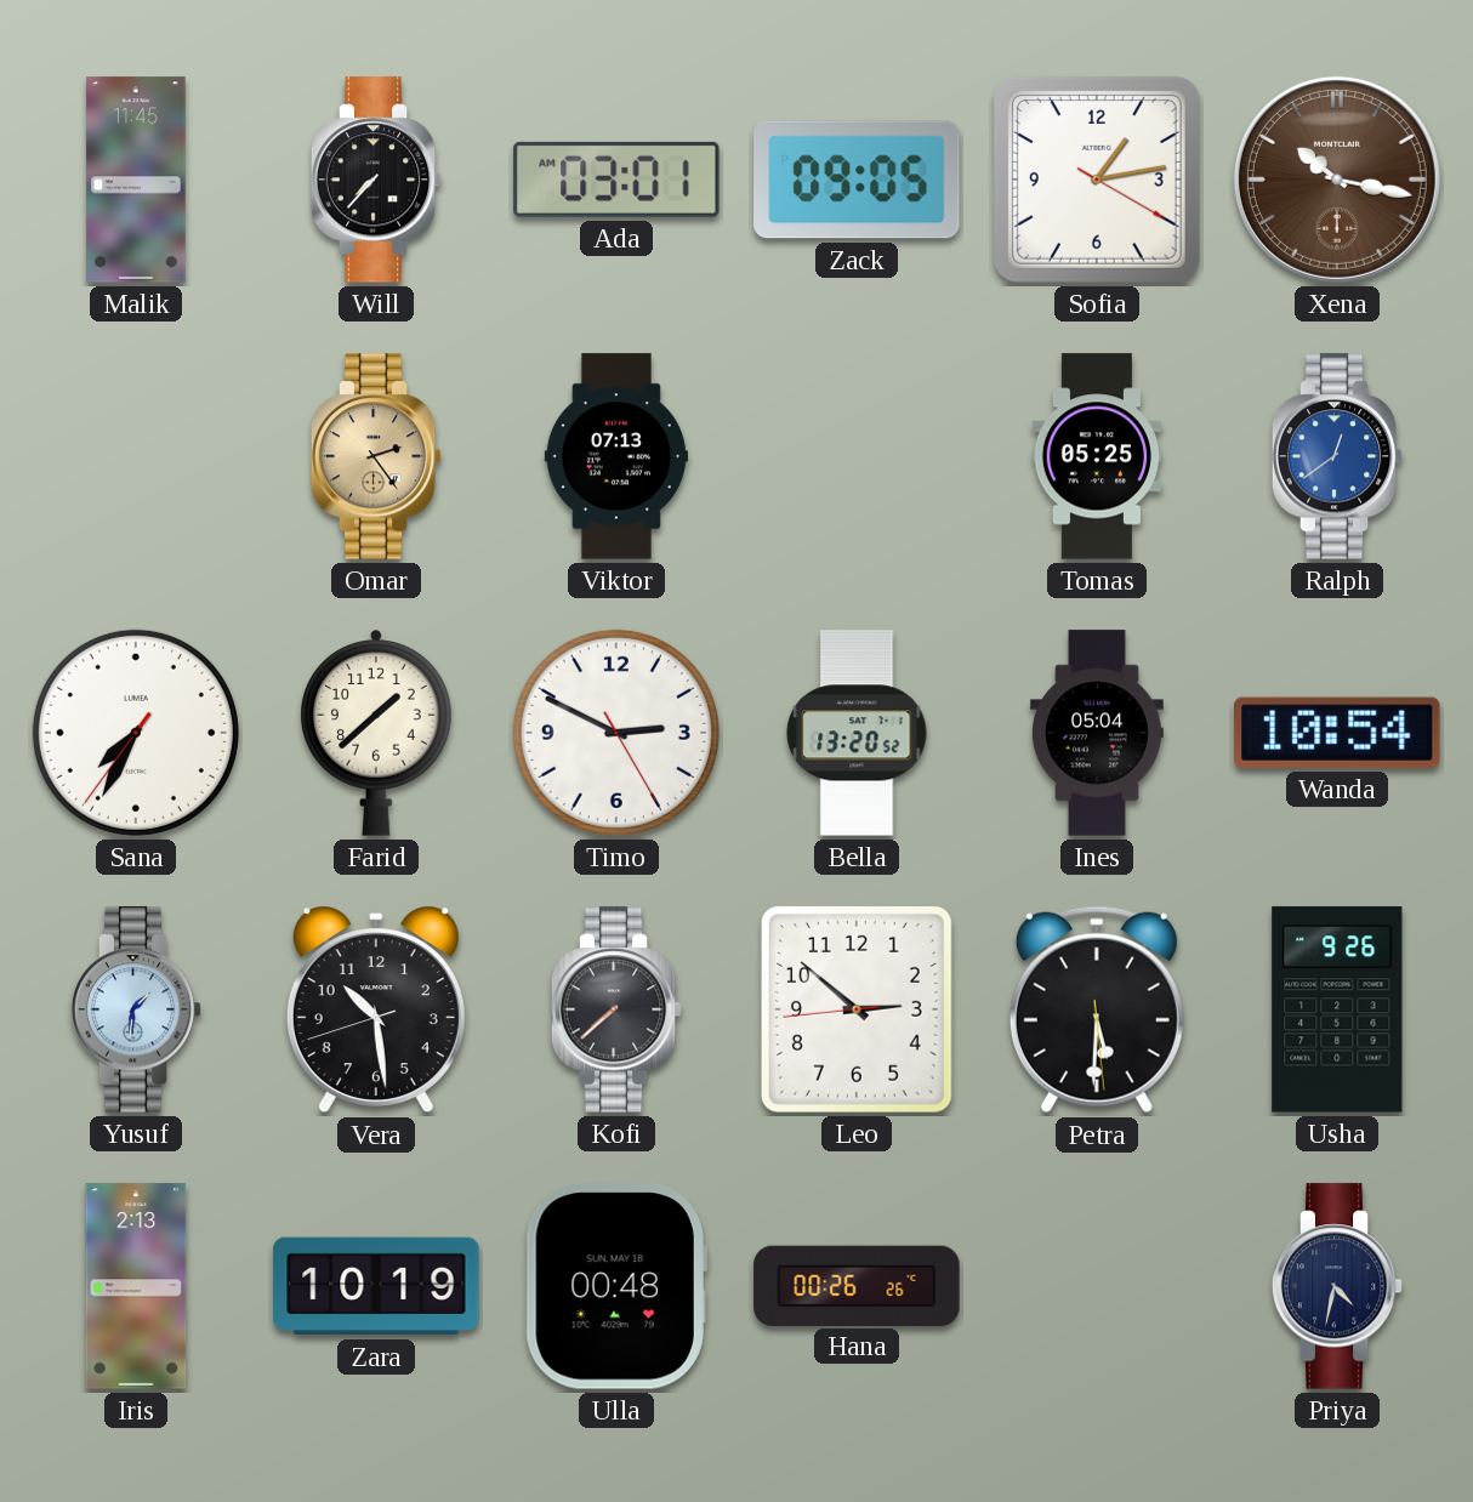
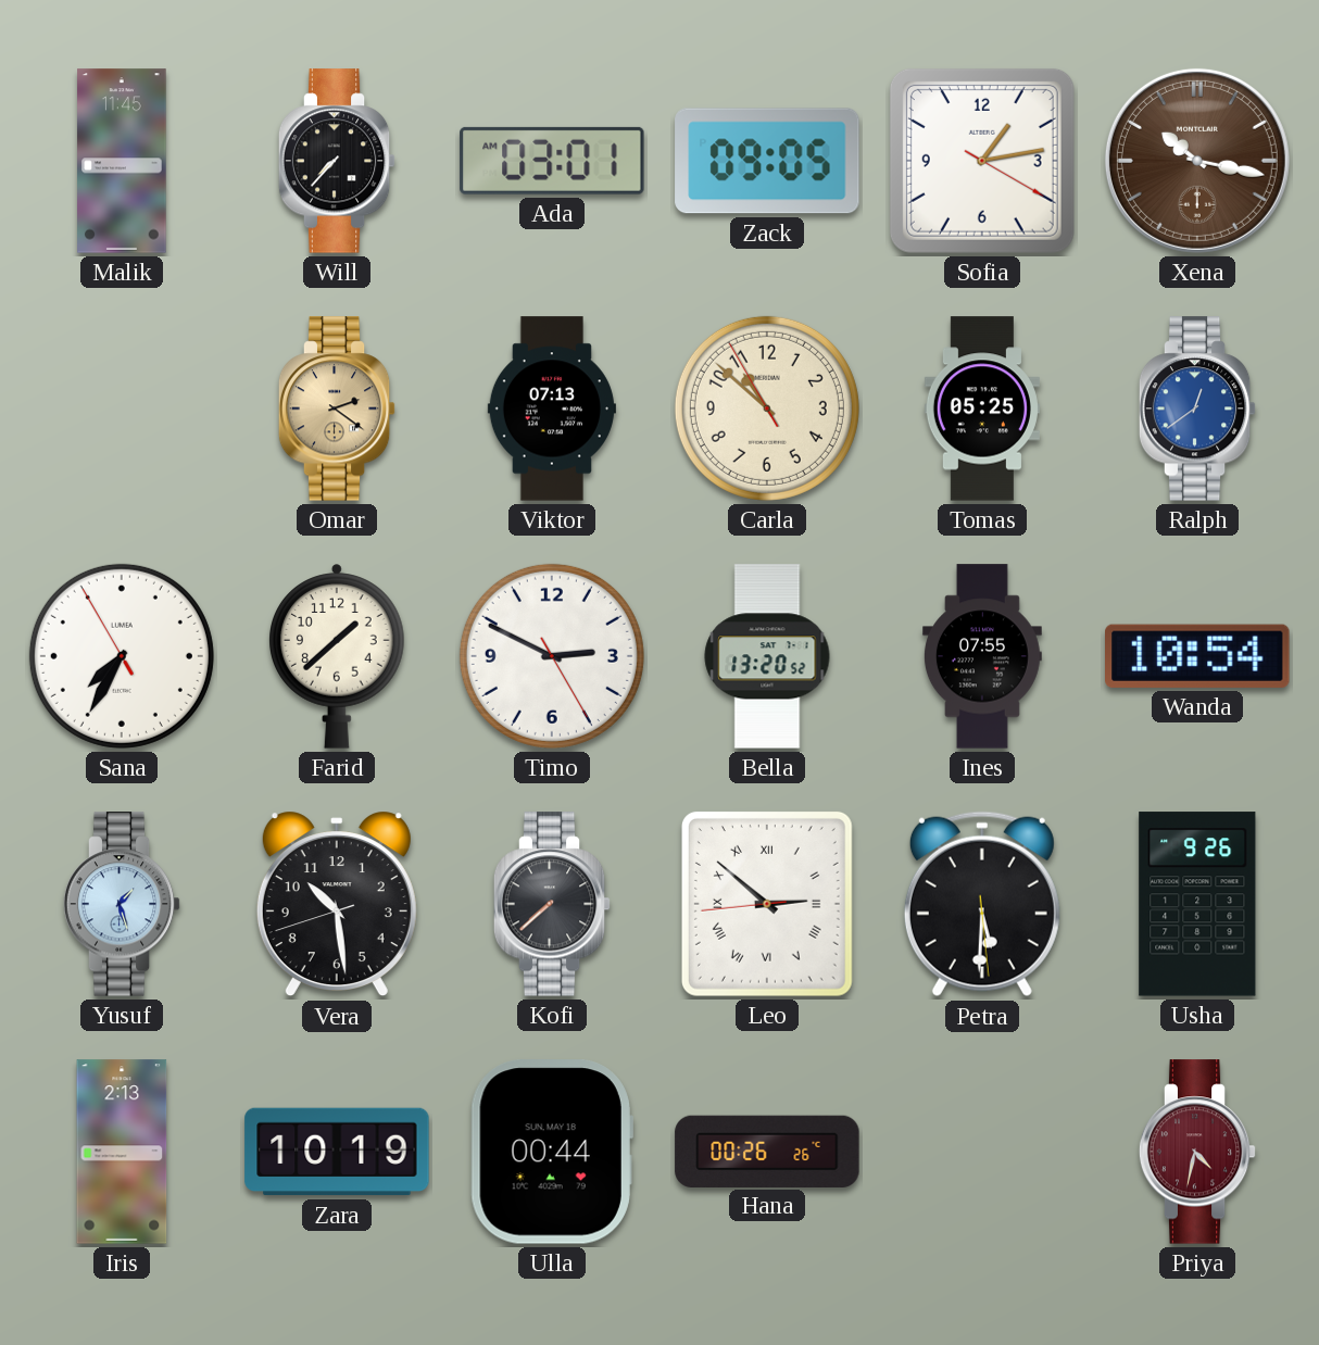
Omar: 2:24 -> 2:21
Carla: none -> 10:51
Sana: 7:34:36 -> 7:34:55
Ines: 05:04 -> 07:55
Yusuf: 1:31 -> 1:27
Leo numerals: Arabic -> Roman
Ulla: 00:48 -> 00:44
Priya dial: navy -> burgundy
